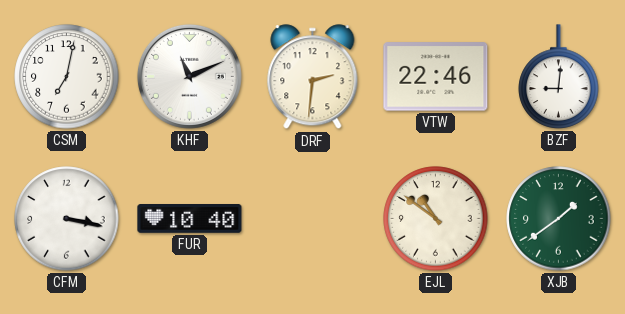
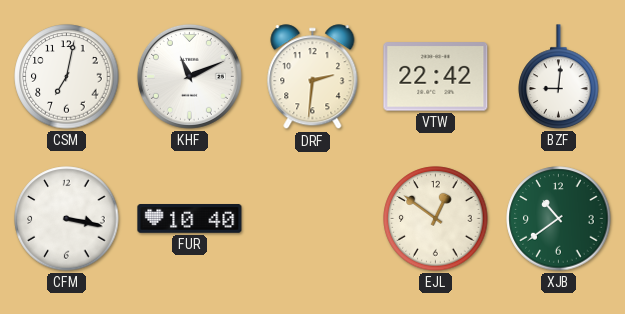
VTW: 22:46 -> 22:42
EJL: 10:51 -> 12:51
XJB: 1:39 -> 10:39
